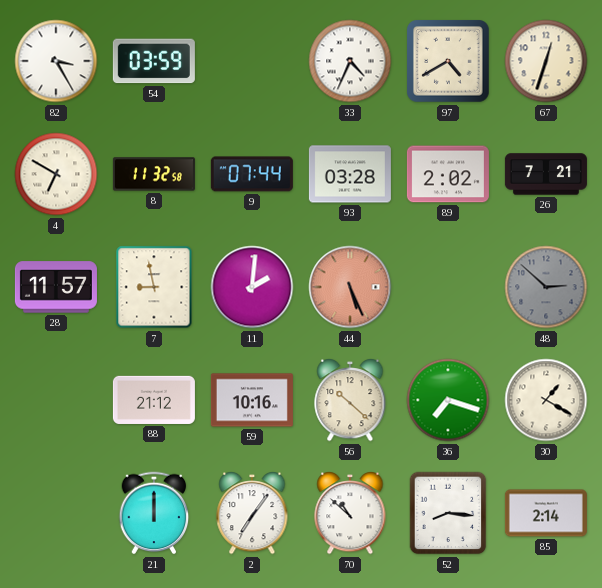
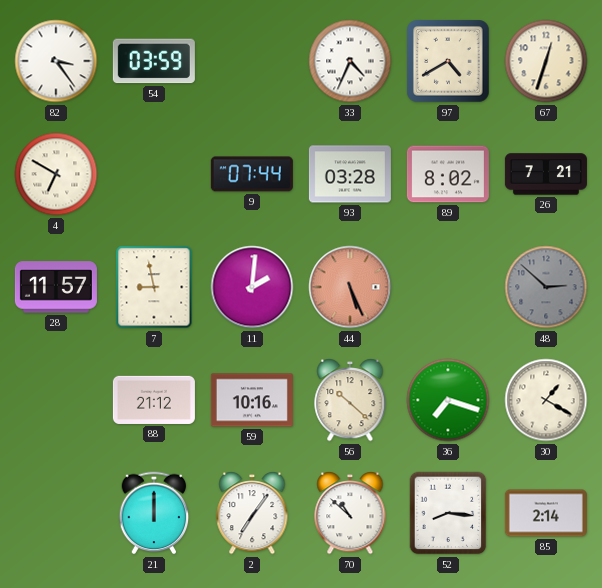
82: 3:25 -> 3:24
8: 11:32 -> none
89: 2:02 -> 8:02
